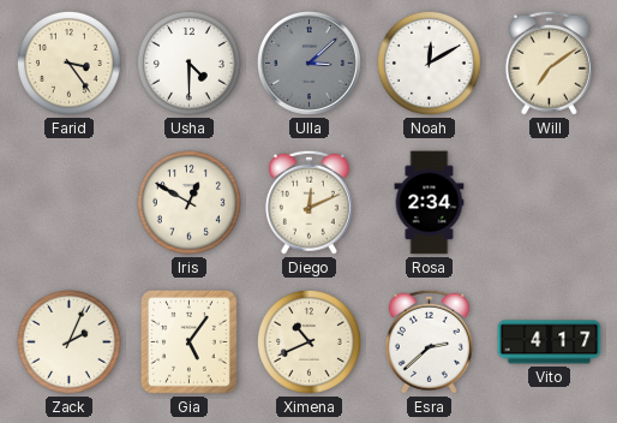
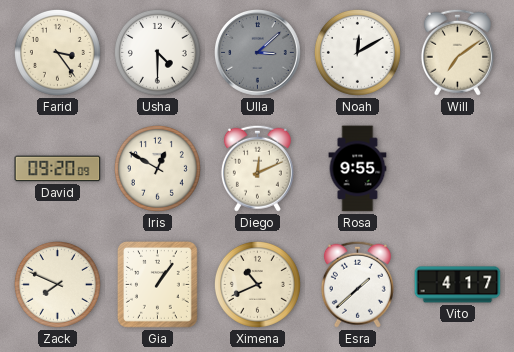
David: none -> 09:20
Rosa: 2:34 -> 9:55
Zack: 2:04 -> 7:49
Gia: 5:06 -> 1:06
Esra: 2:38 -> 1:38
